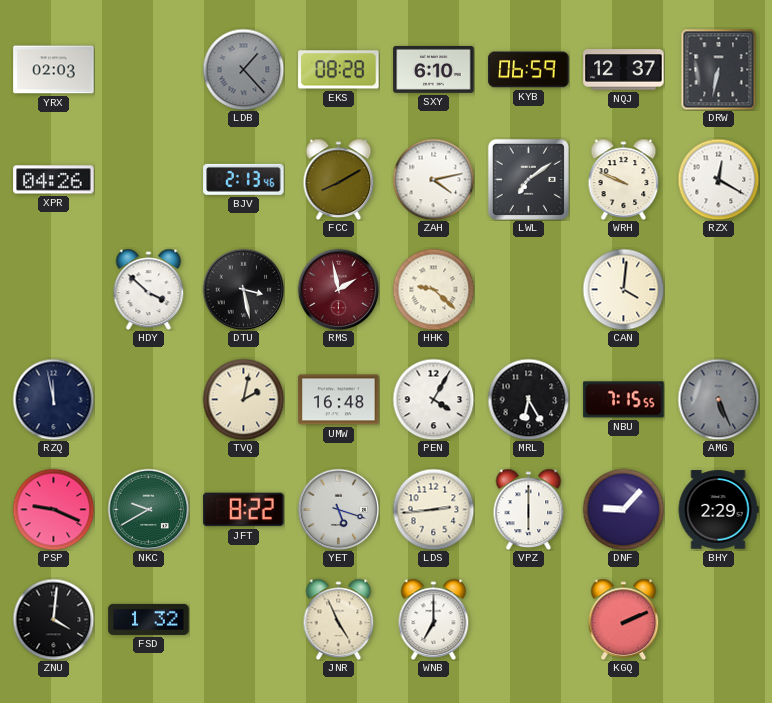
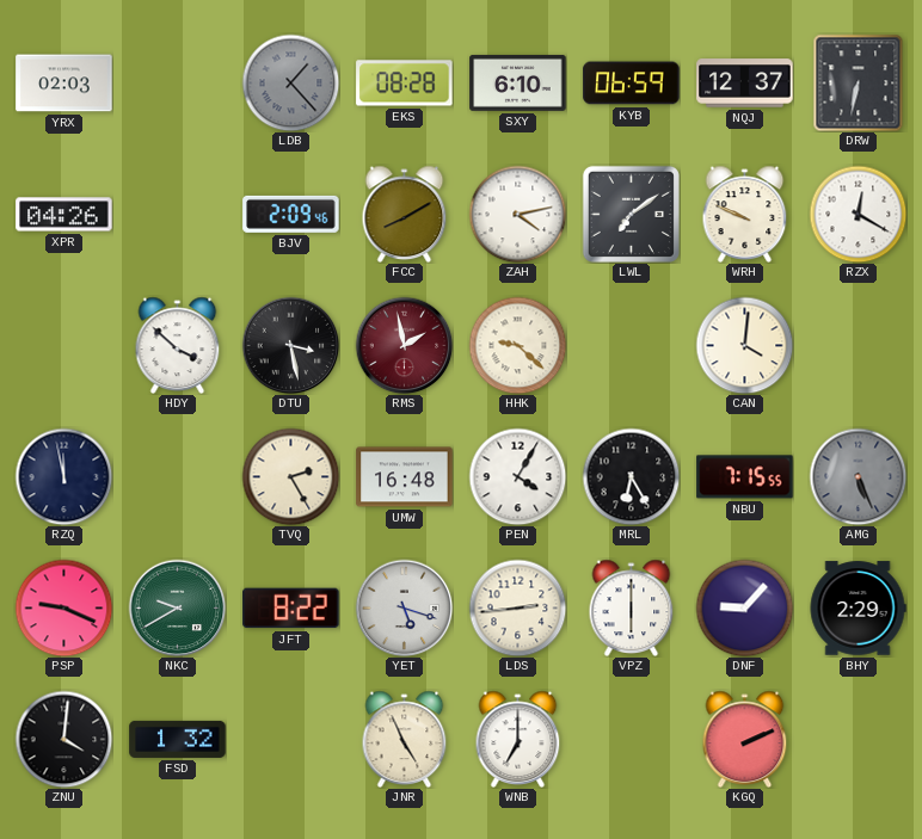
BJV: 2:13 -> 2:09
TVQ: 2:02 -> 2:25
